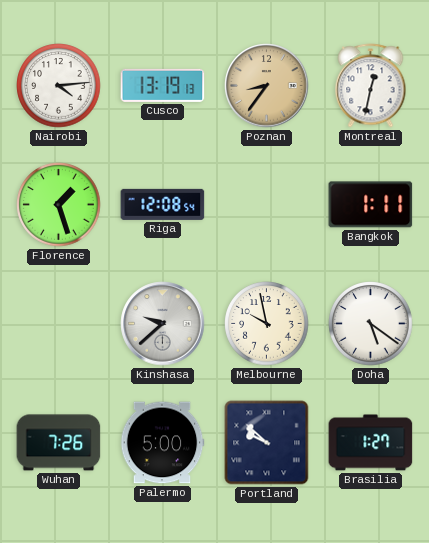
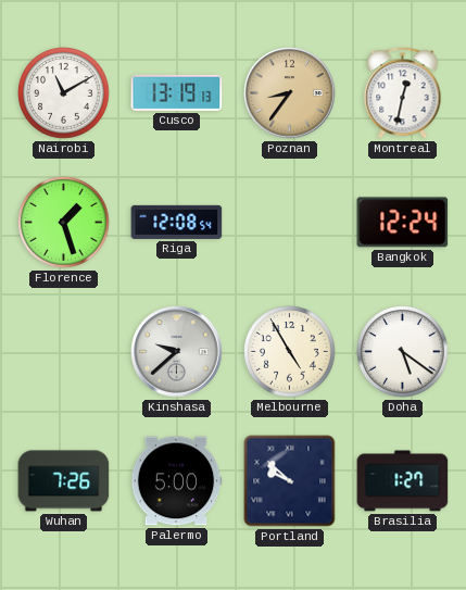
Nairobi: 4:14 -> 11:10
Bangkok: 1:11 -> 12:24
Melbourne: 9:58 -> 4:55
